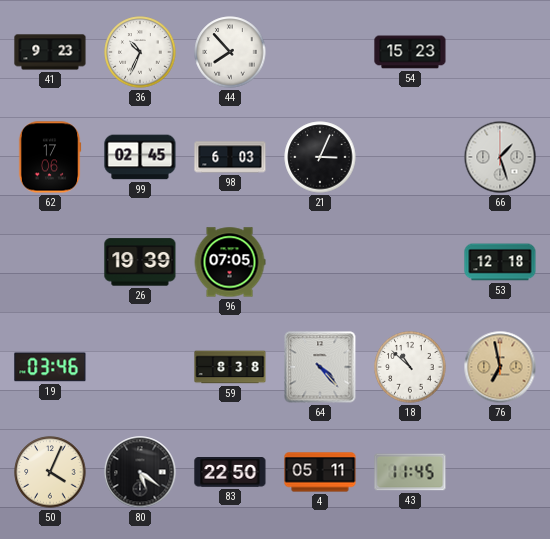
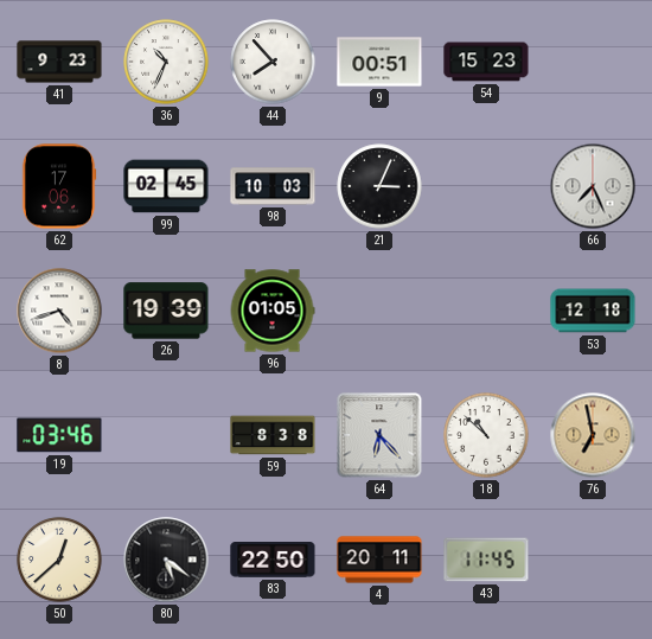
9: none -> 00:51
98: 6:03 -> 10:03
66: 1:27 -> 7:26
8: none -> 4:42
96: 07:05 -> 01:05
64: 4:23 -> 6:23
50: 4:04 -> 12:38
4: 05:11 -> 20:11
